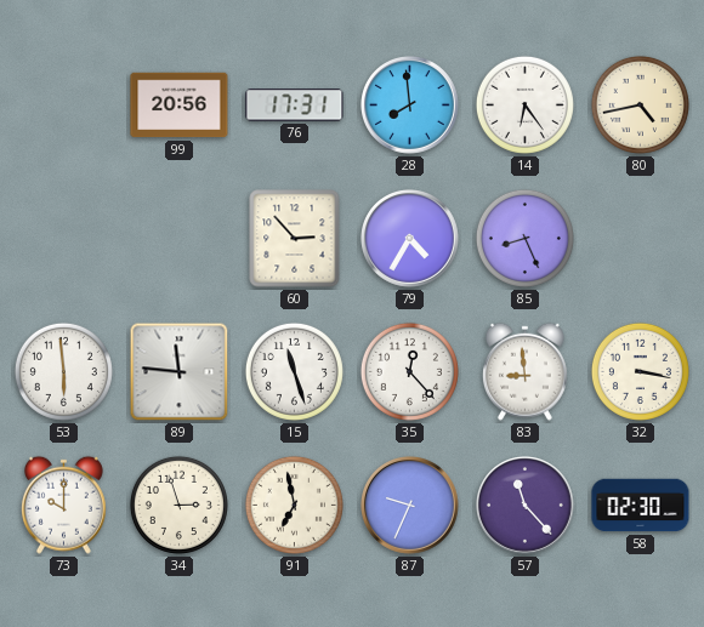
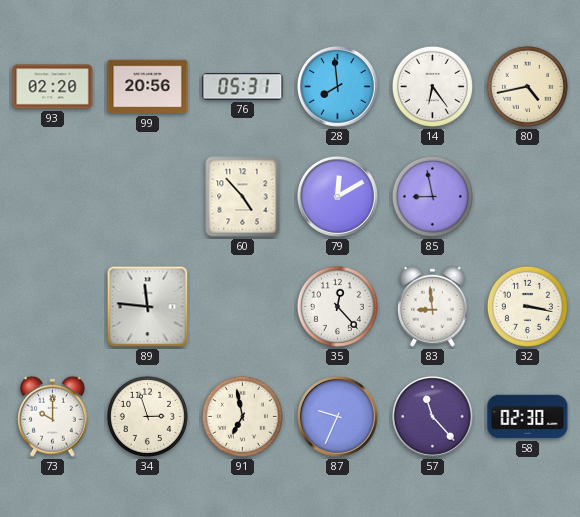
93: none -> 02:20
76: 17:31 -> 05:31
60: 2:53 -> 4:53
79: 4:35 -> 12:10
85: 8:26 -> 8:58
53: 5:59 -> none
15: 11:27 -> none
